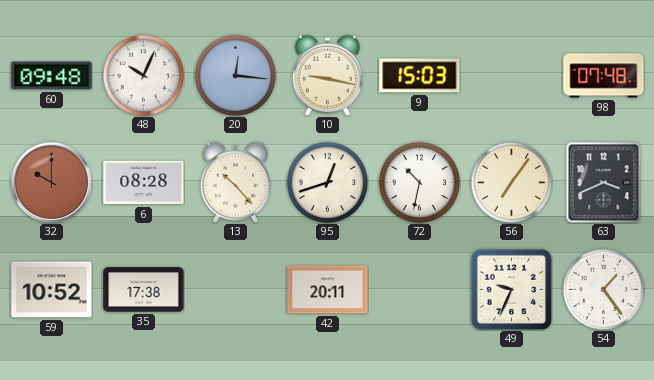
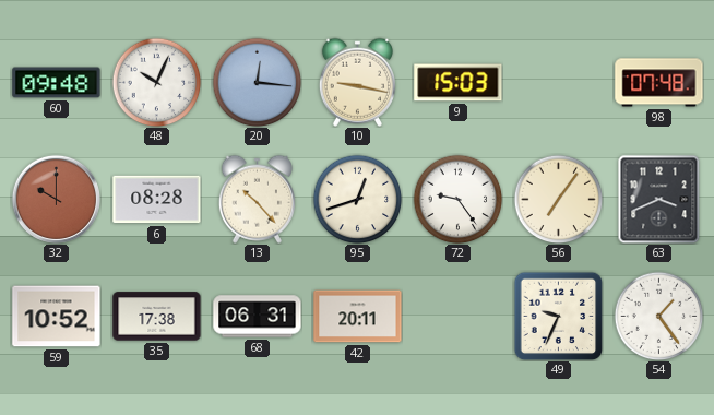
72: 10:32 -> 9:24
68: none -> 06:31
